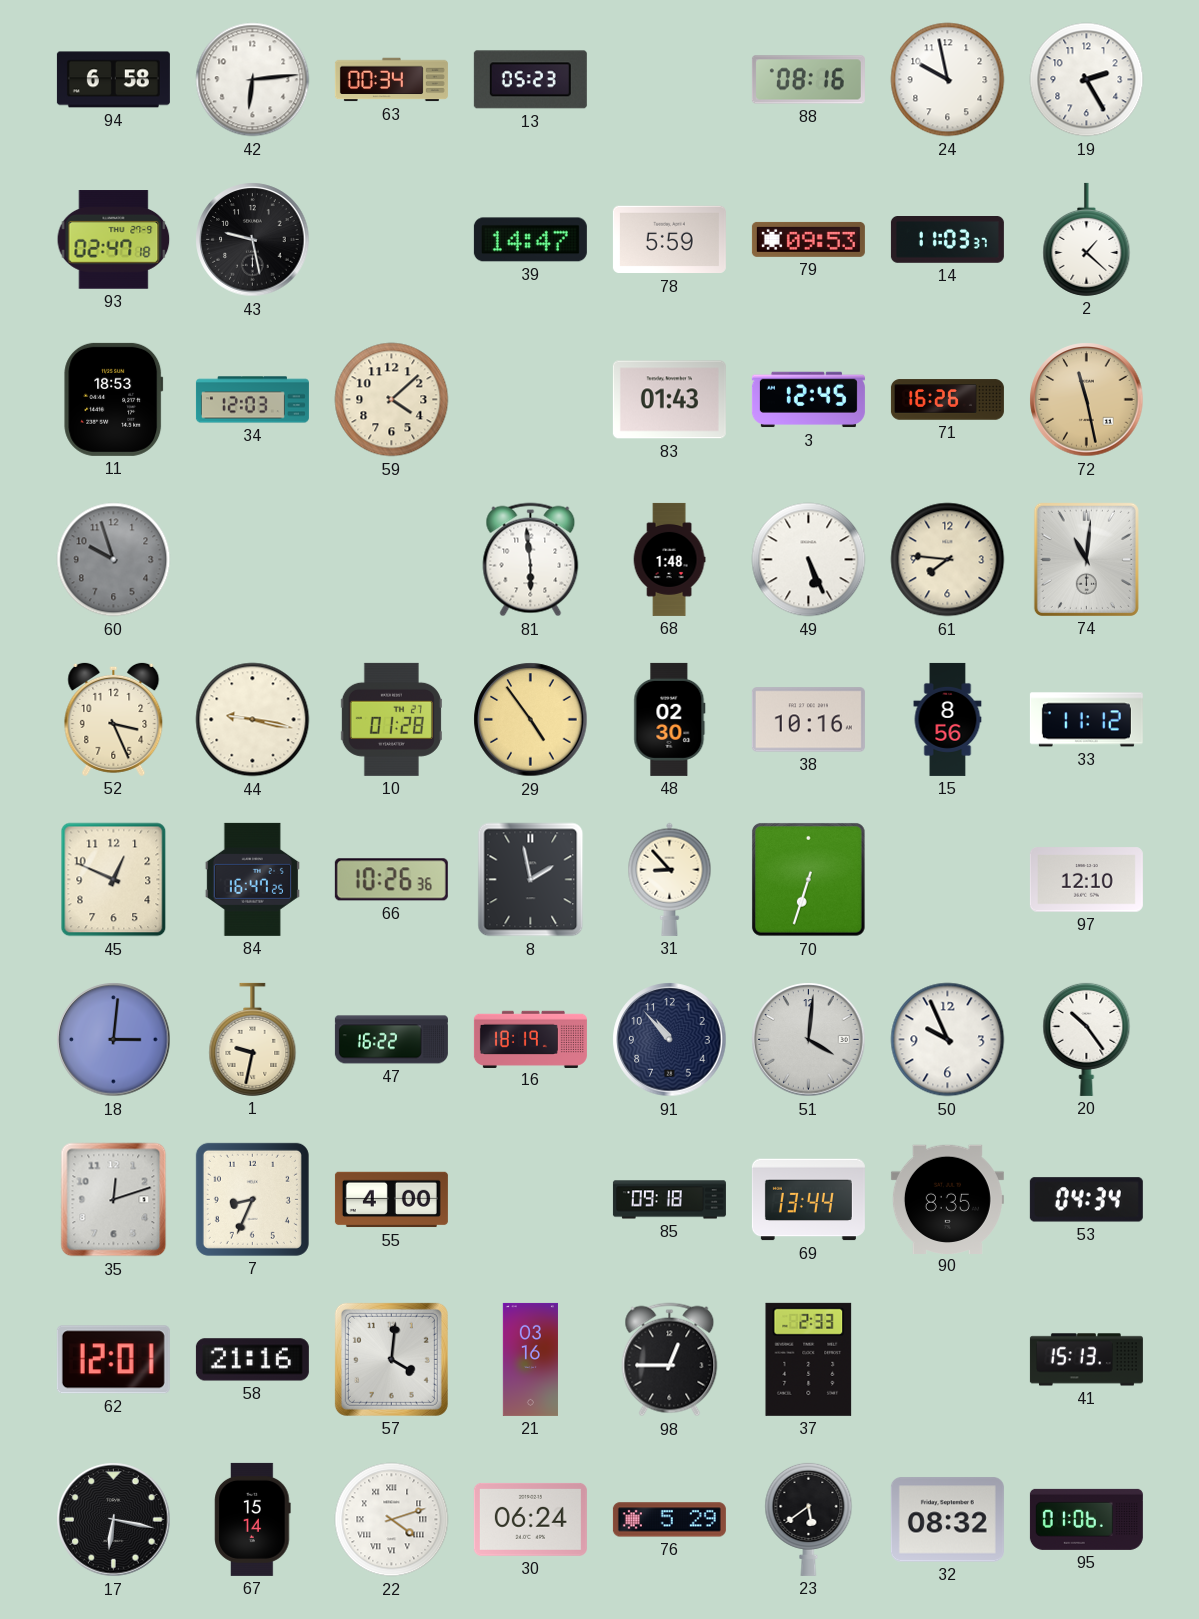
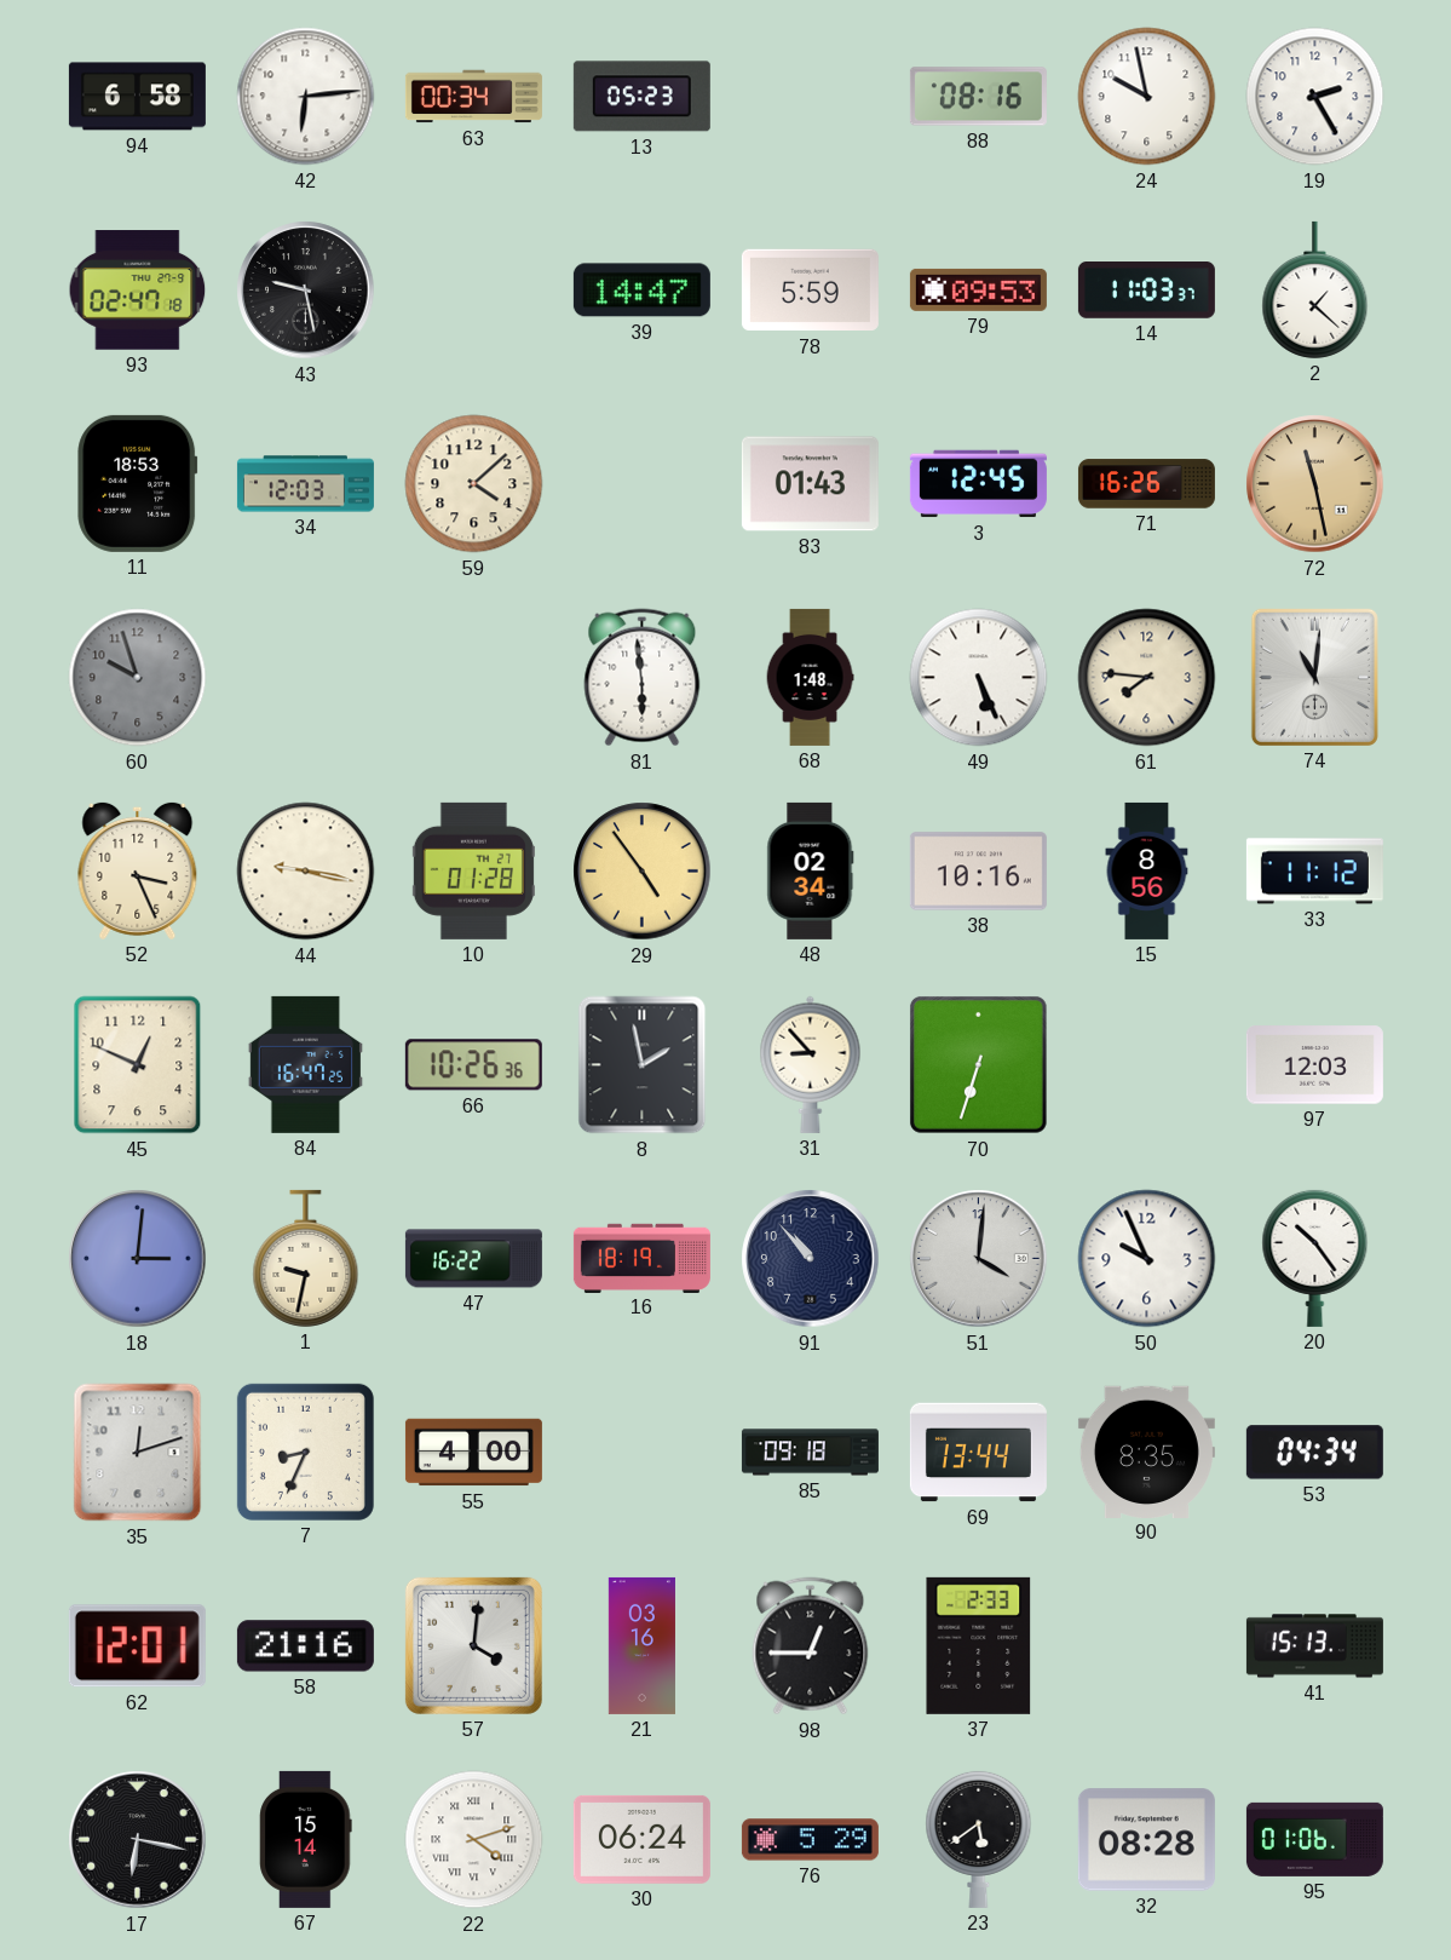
48: 02:30 -> 02:34
97: 12:10 -> 12:03
32: 08:32 -> 08:28
